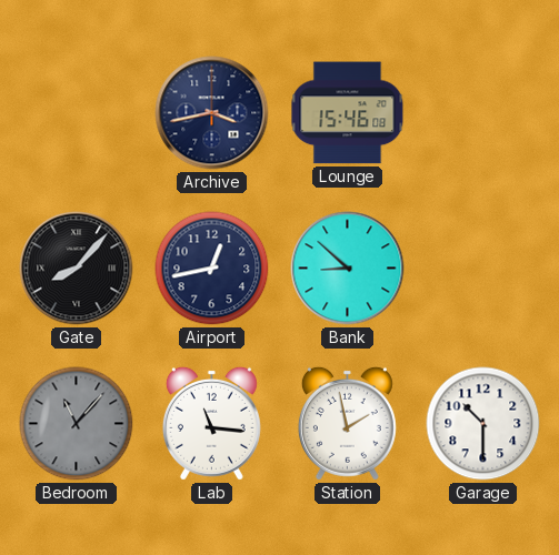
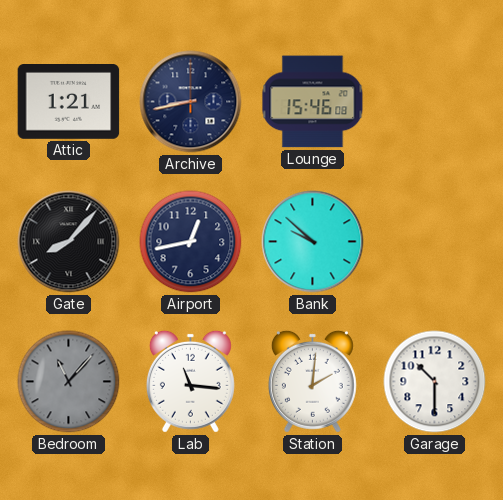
Attic: none -> 1:21
Archive: 3:43 -> 8:43
Bank: 8:52 -> 9:52
Station: 1:58 -> 2:01
